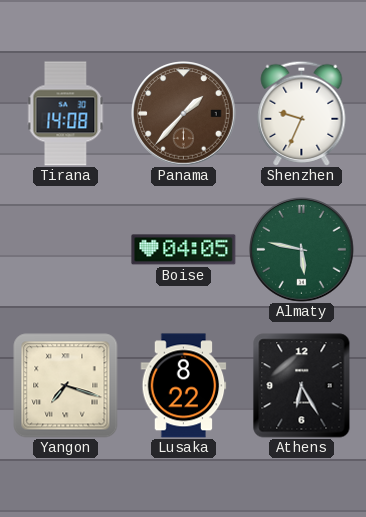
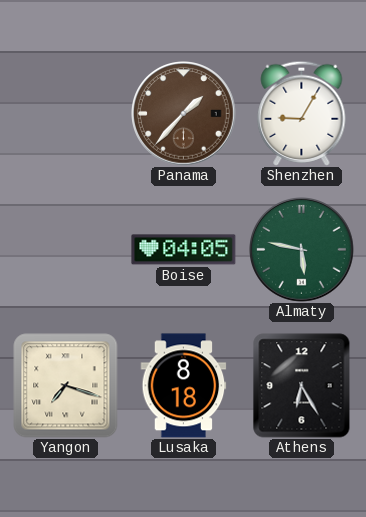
Tirana: 14:08 -> none
Shenzhen: 9:34 -> 9:05
Lusaka: 8:22 -> 8:18
